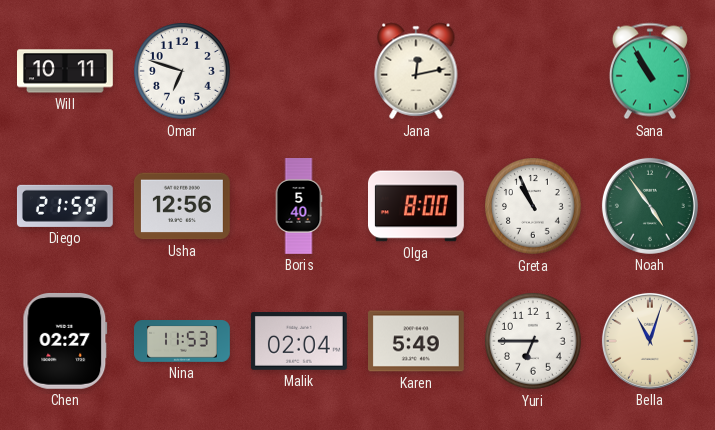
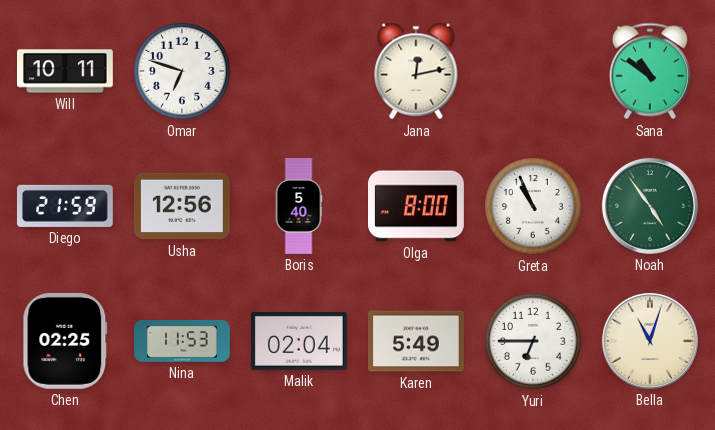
Sana: 10:55 -> 10:51
Chen: 02:27 -> 02:25
